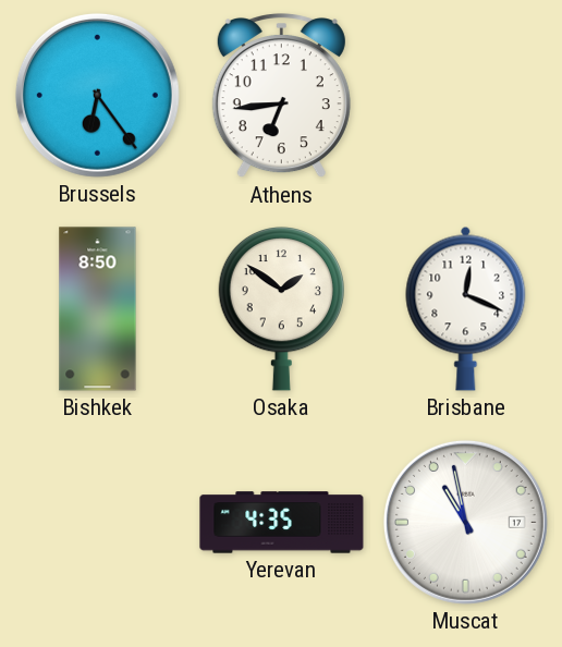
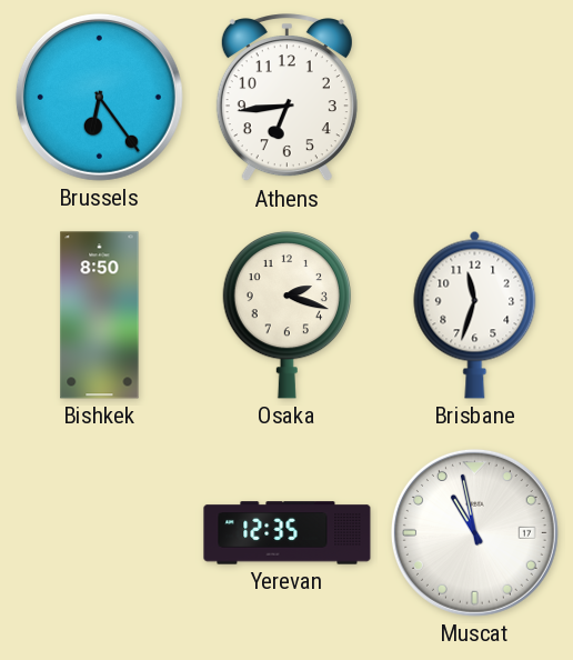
Osaka: 1:51 -> 2:18
Brisbane: 12:19 -> 11:33
Yerevan: 4:35 -> 12:35
